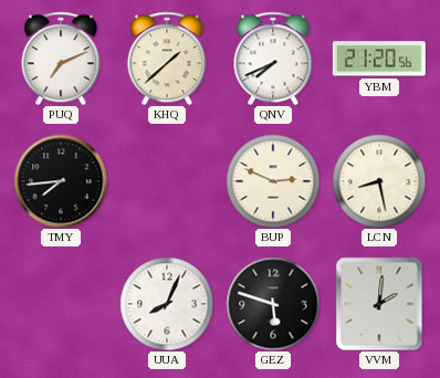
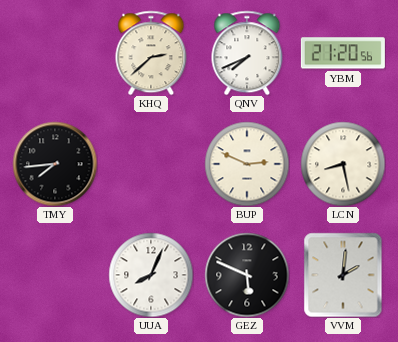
PUQ: 7:11 -> none
KHQ: 1:38 -> 2:38
GEZ: 5:48 -> 5:49
